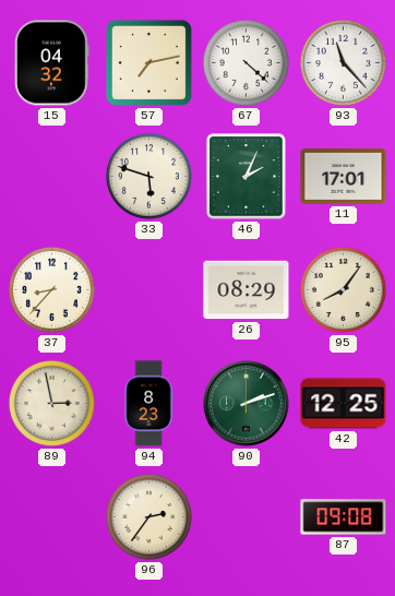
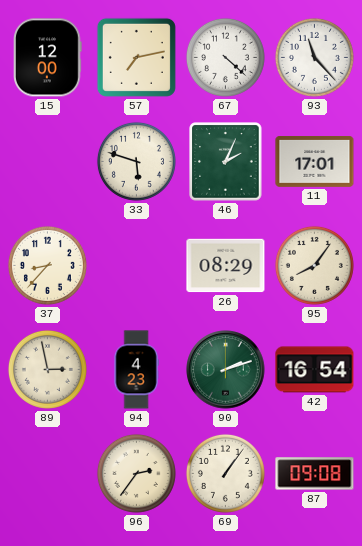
15: 04:32 -> 12:00
94: 8:23 -> 4:23
42: 12:25 -> 16:54
69: none -> 1:06
